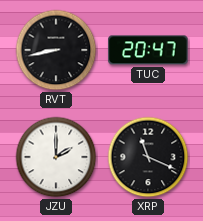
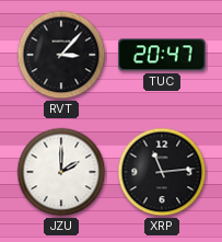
RVT: 8:43 -> 3:07
XRP: 11:19 -> 11:14
